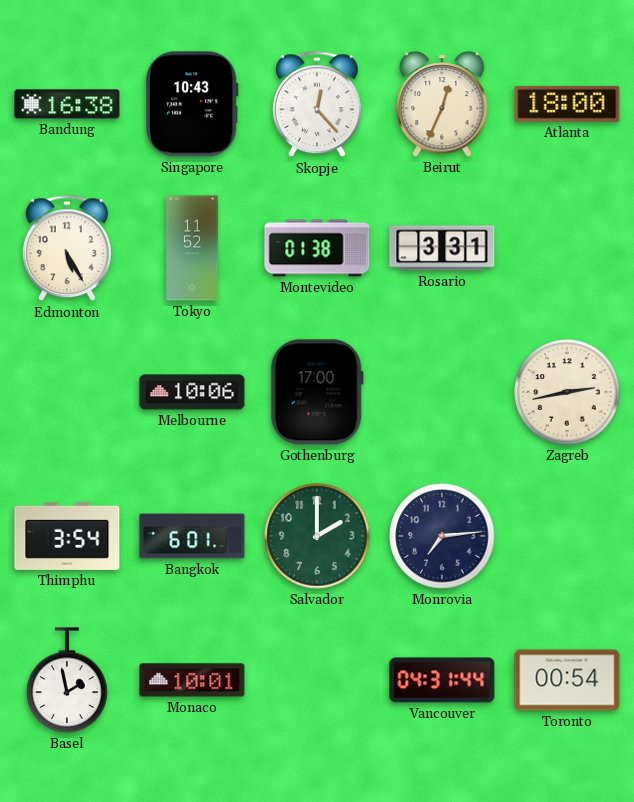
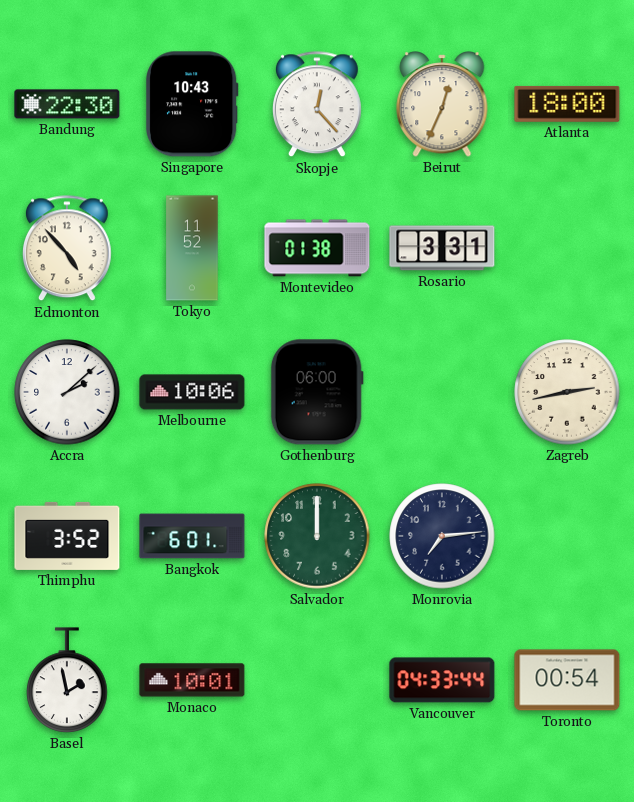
Bandung: 16:38 -> 22:30
Edmonton: 5:25 -> 4:53
Accra: none -> 2:08
Gothenburg: 17:00 -> 06:00
Thimphu: 3:54 -> 3:52
Salvador: 2:00 -> 12:00
Vancouver: 04:31 -> 04:33
